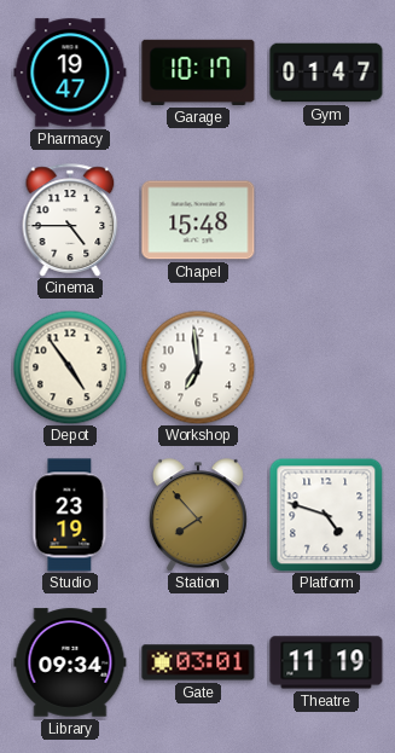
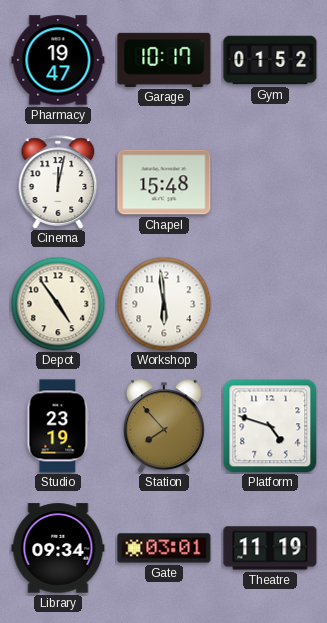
Gym: 01:47 -> 01:52
Cinema: 4:45 -> 12:02
Workshop: 6:59 -> 5:59
